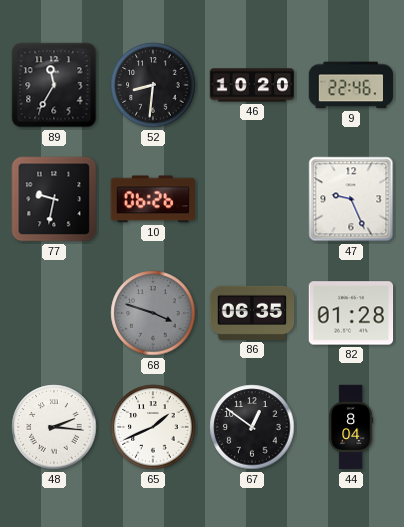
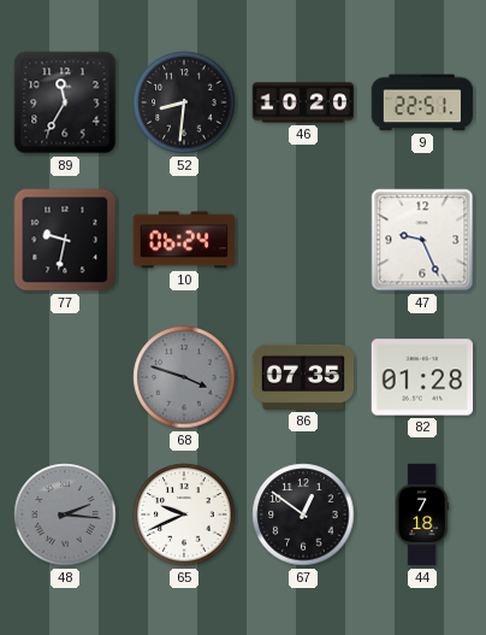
9: 22:46 -> 22:51
10: 06:26 -> 06:24
86: 06:35 -> 07:35
48 dial: white -> grey
65: 1:41 -> 9:41
44: 8:04 -> 7:18
